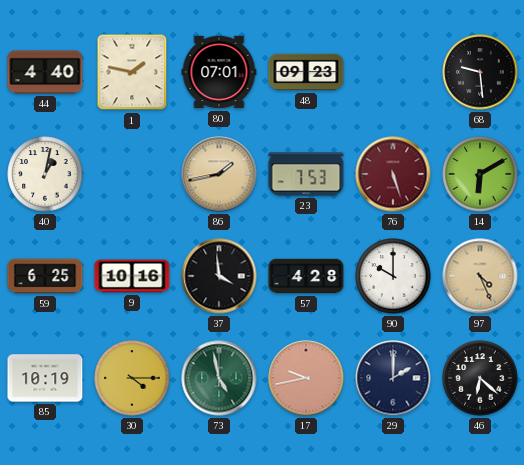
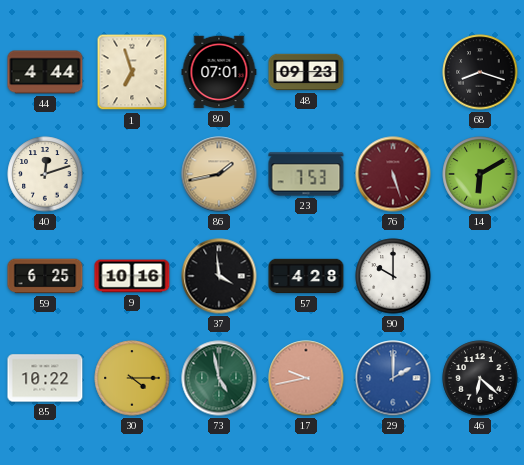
44: 4:40 -> 4:44
1: 1:47 -> 6:57
68: 9:29 -> 8:18
40: 1:02 -> 12:12
97: 4:26 -> none
85: 10:19 -> 10:22
29 dial: navy -> blue
